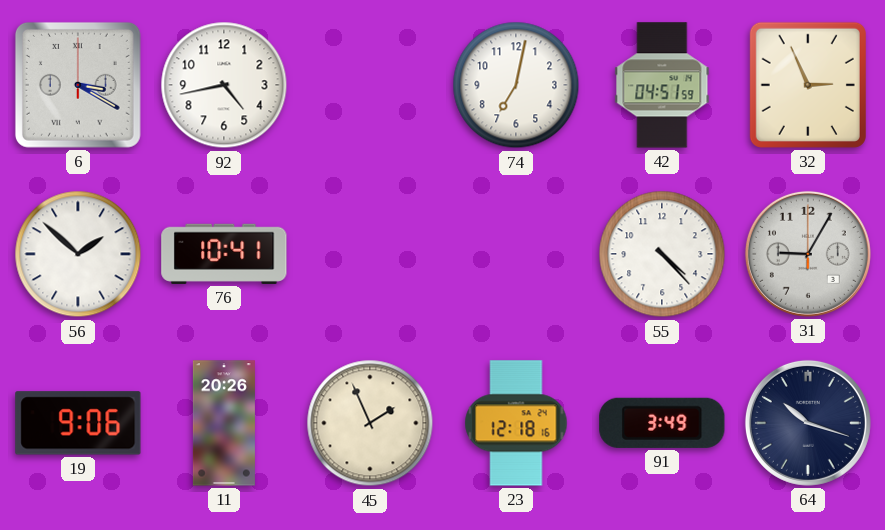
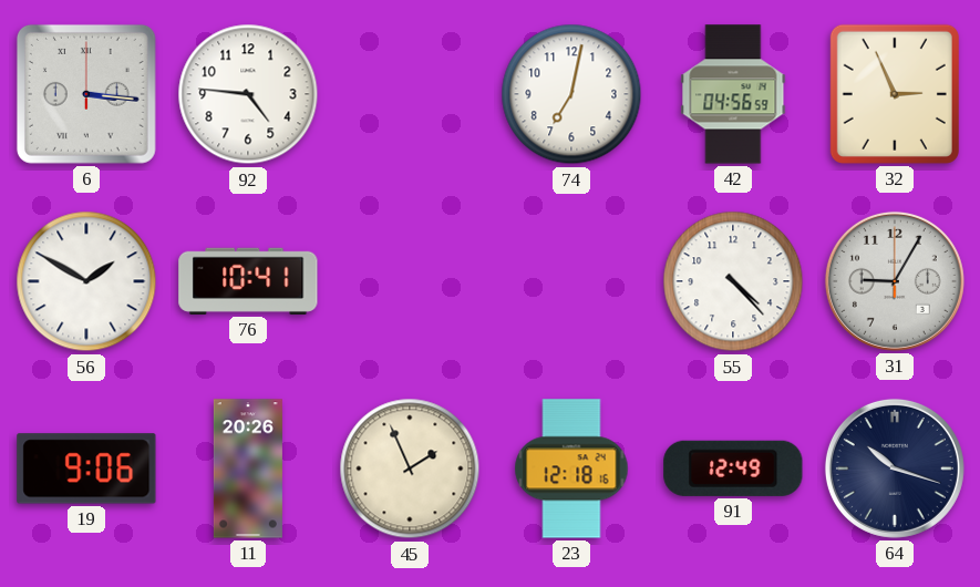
6: 3:20 -> 3:16
92: 4:43 -> 4:46
42: 04:51 -> 04:56
56: 1:52 -> 1:50
91: 3:49 -> 12:49
